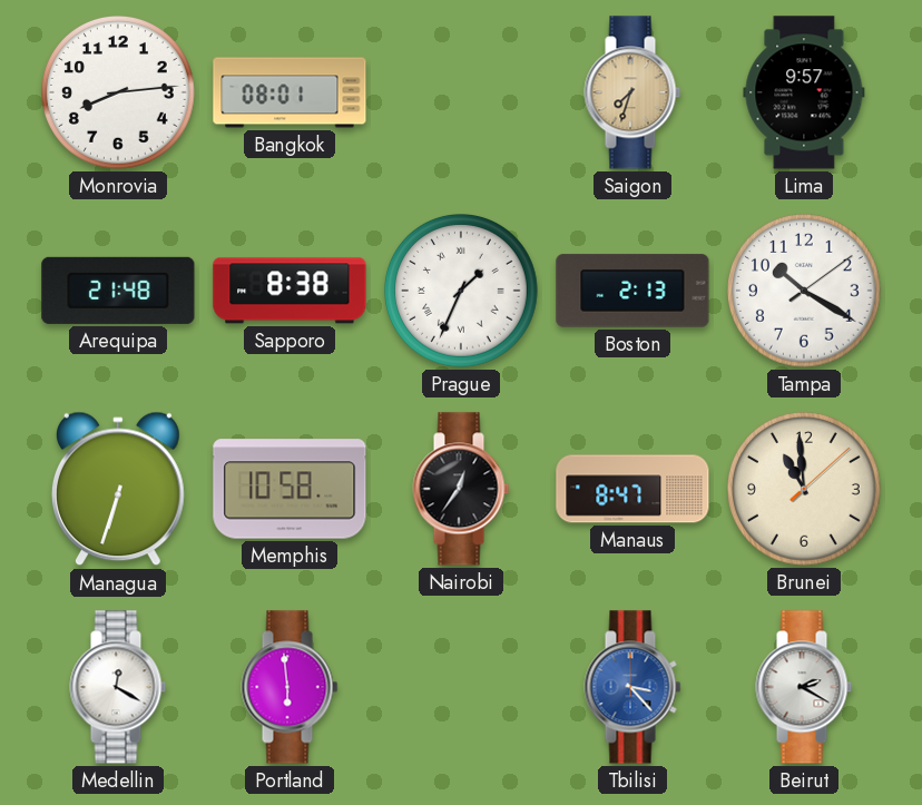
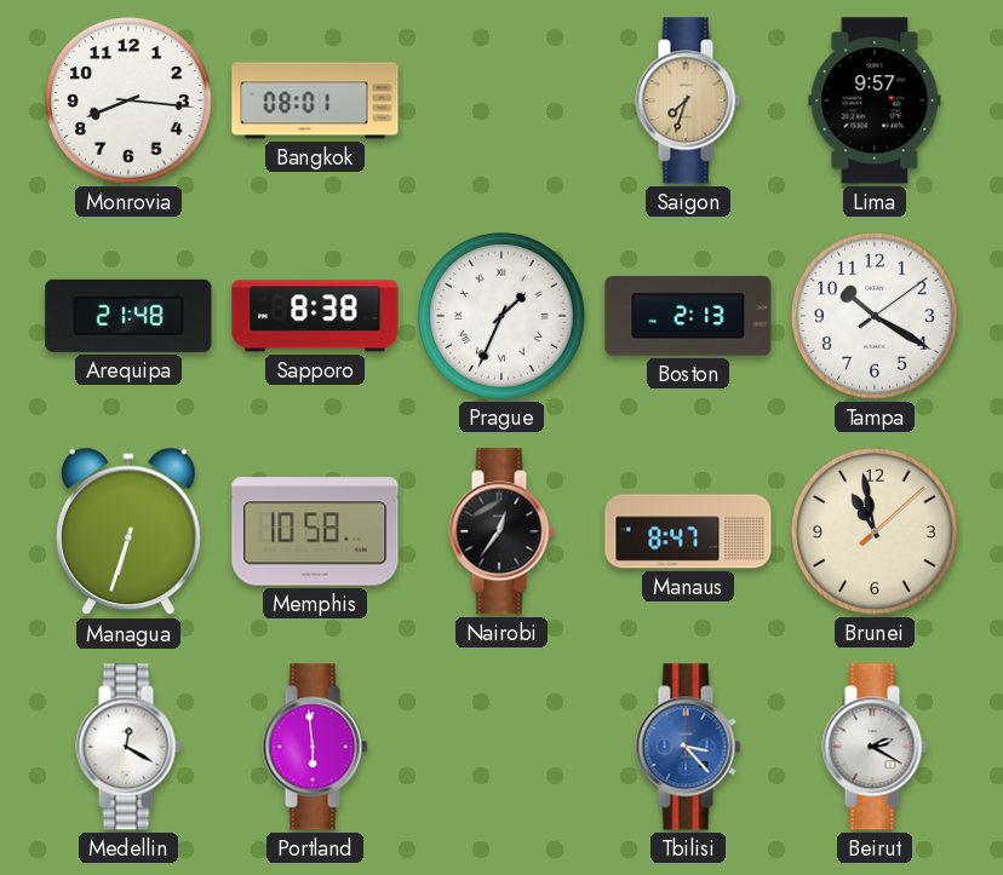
Monrovia: 8:14 -> 8:16
Brunei: 10:59 -> 10:58
